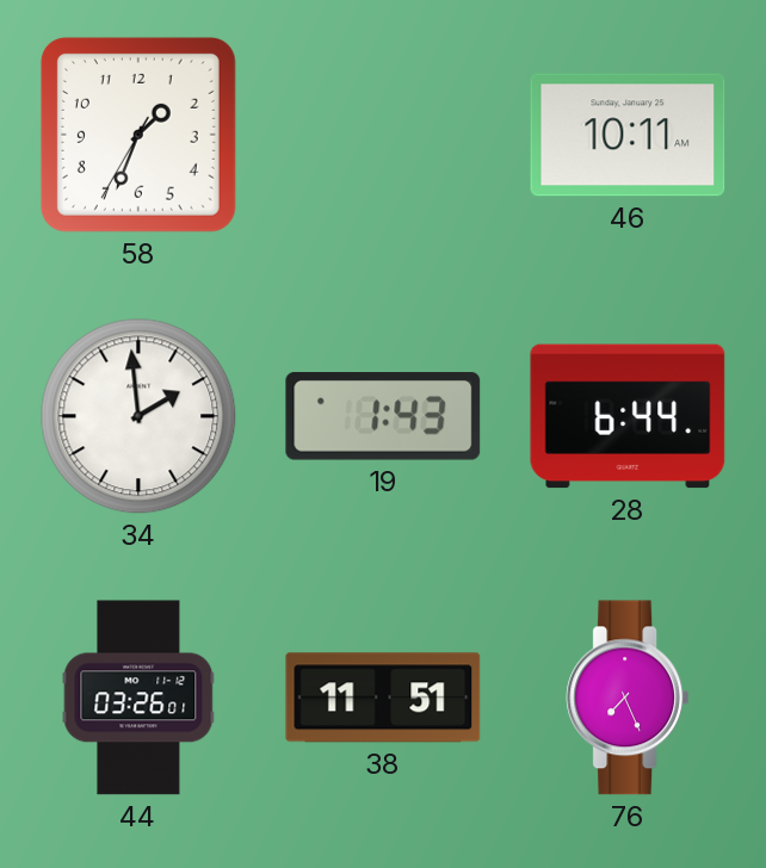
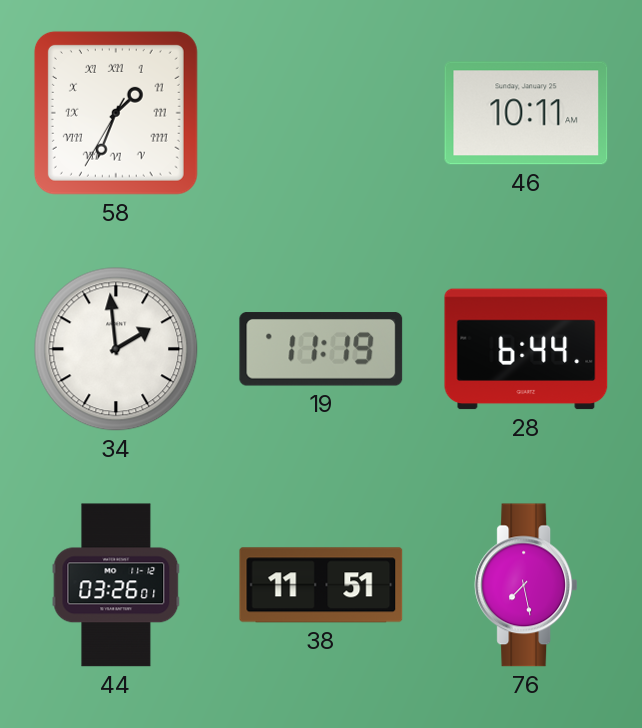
58 numerals: Arabic -> Roman
19: 1:43 -> 11:19
76: 7:26 -> 7:28
